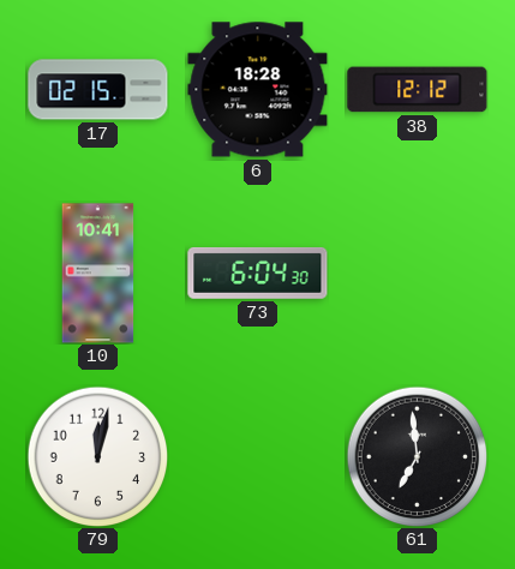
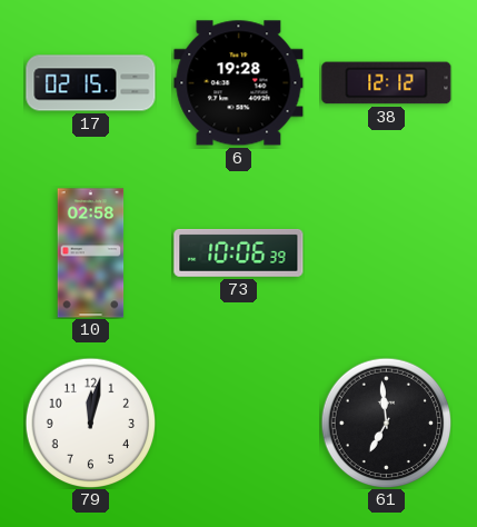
6: 18:28 -> 19:28
10: 10:41 -> 02:58
73: 6:04 -> 10:06
